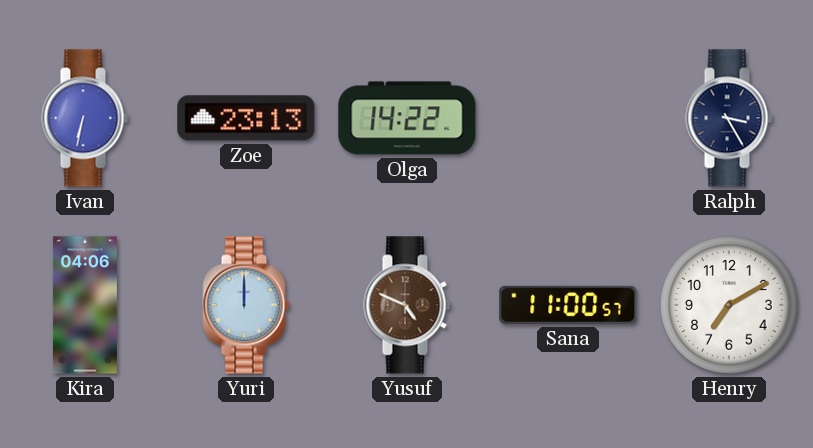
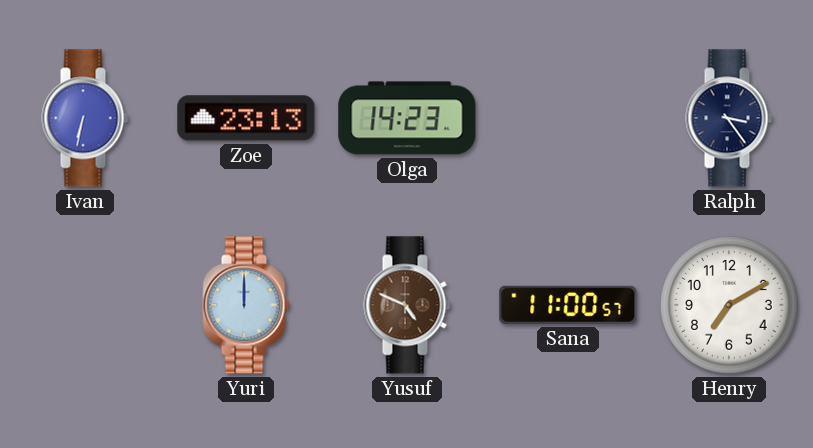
Olga: 14:22 -> 14:23
Ralph: 3:25 -> 3:24
Kira: 04:06 -> none
